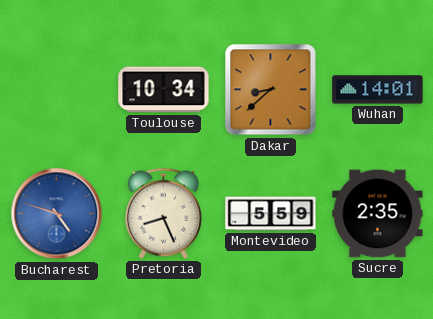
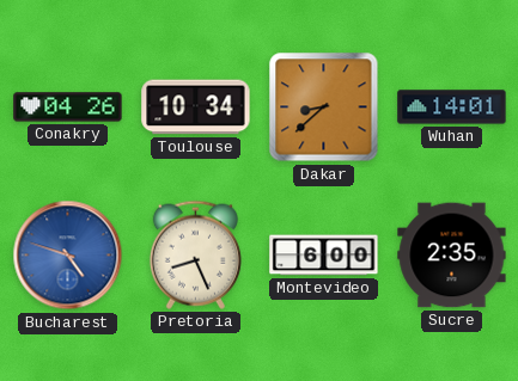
Conakry: none -> 04:26
Montevideo: 5:59 -> 6:00
